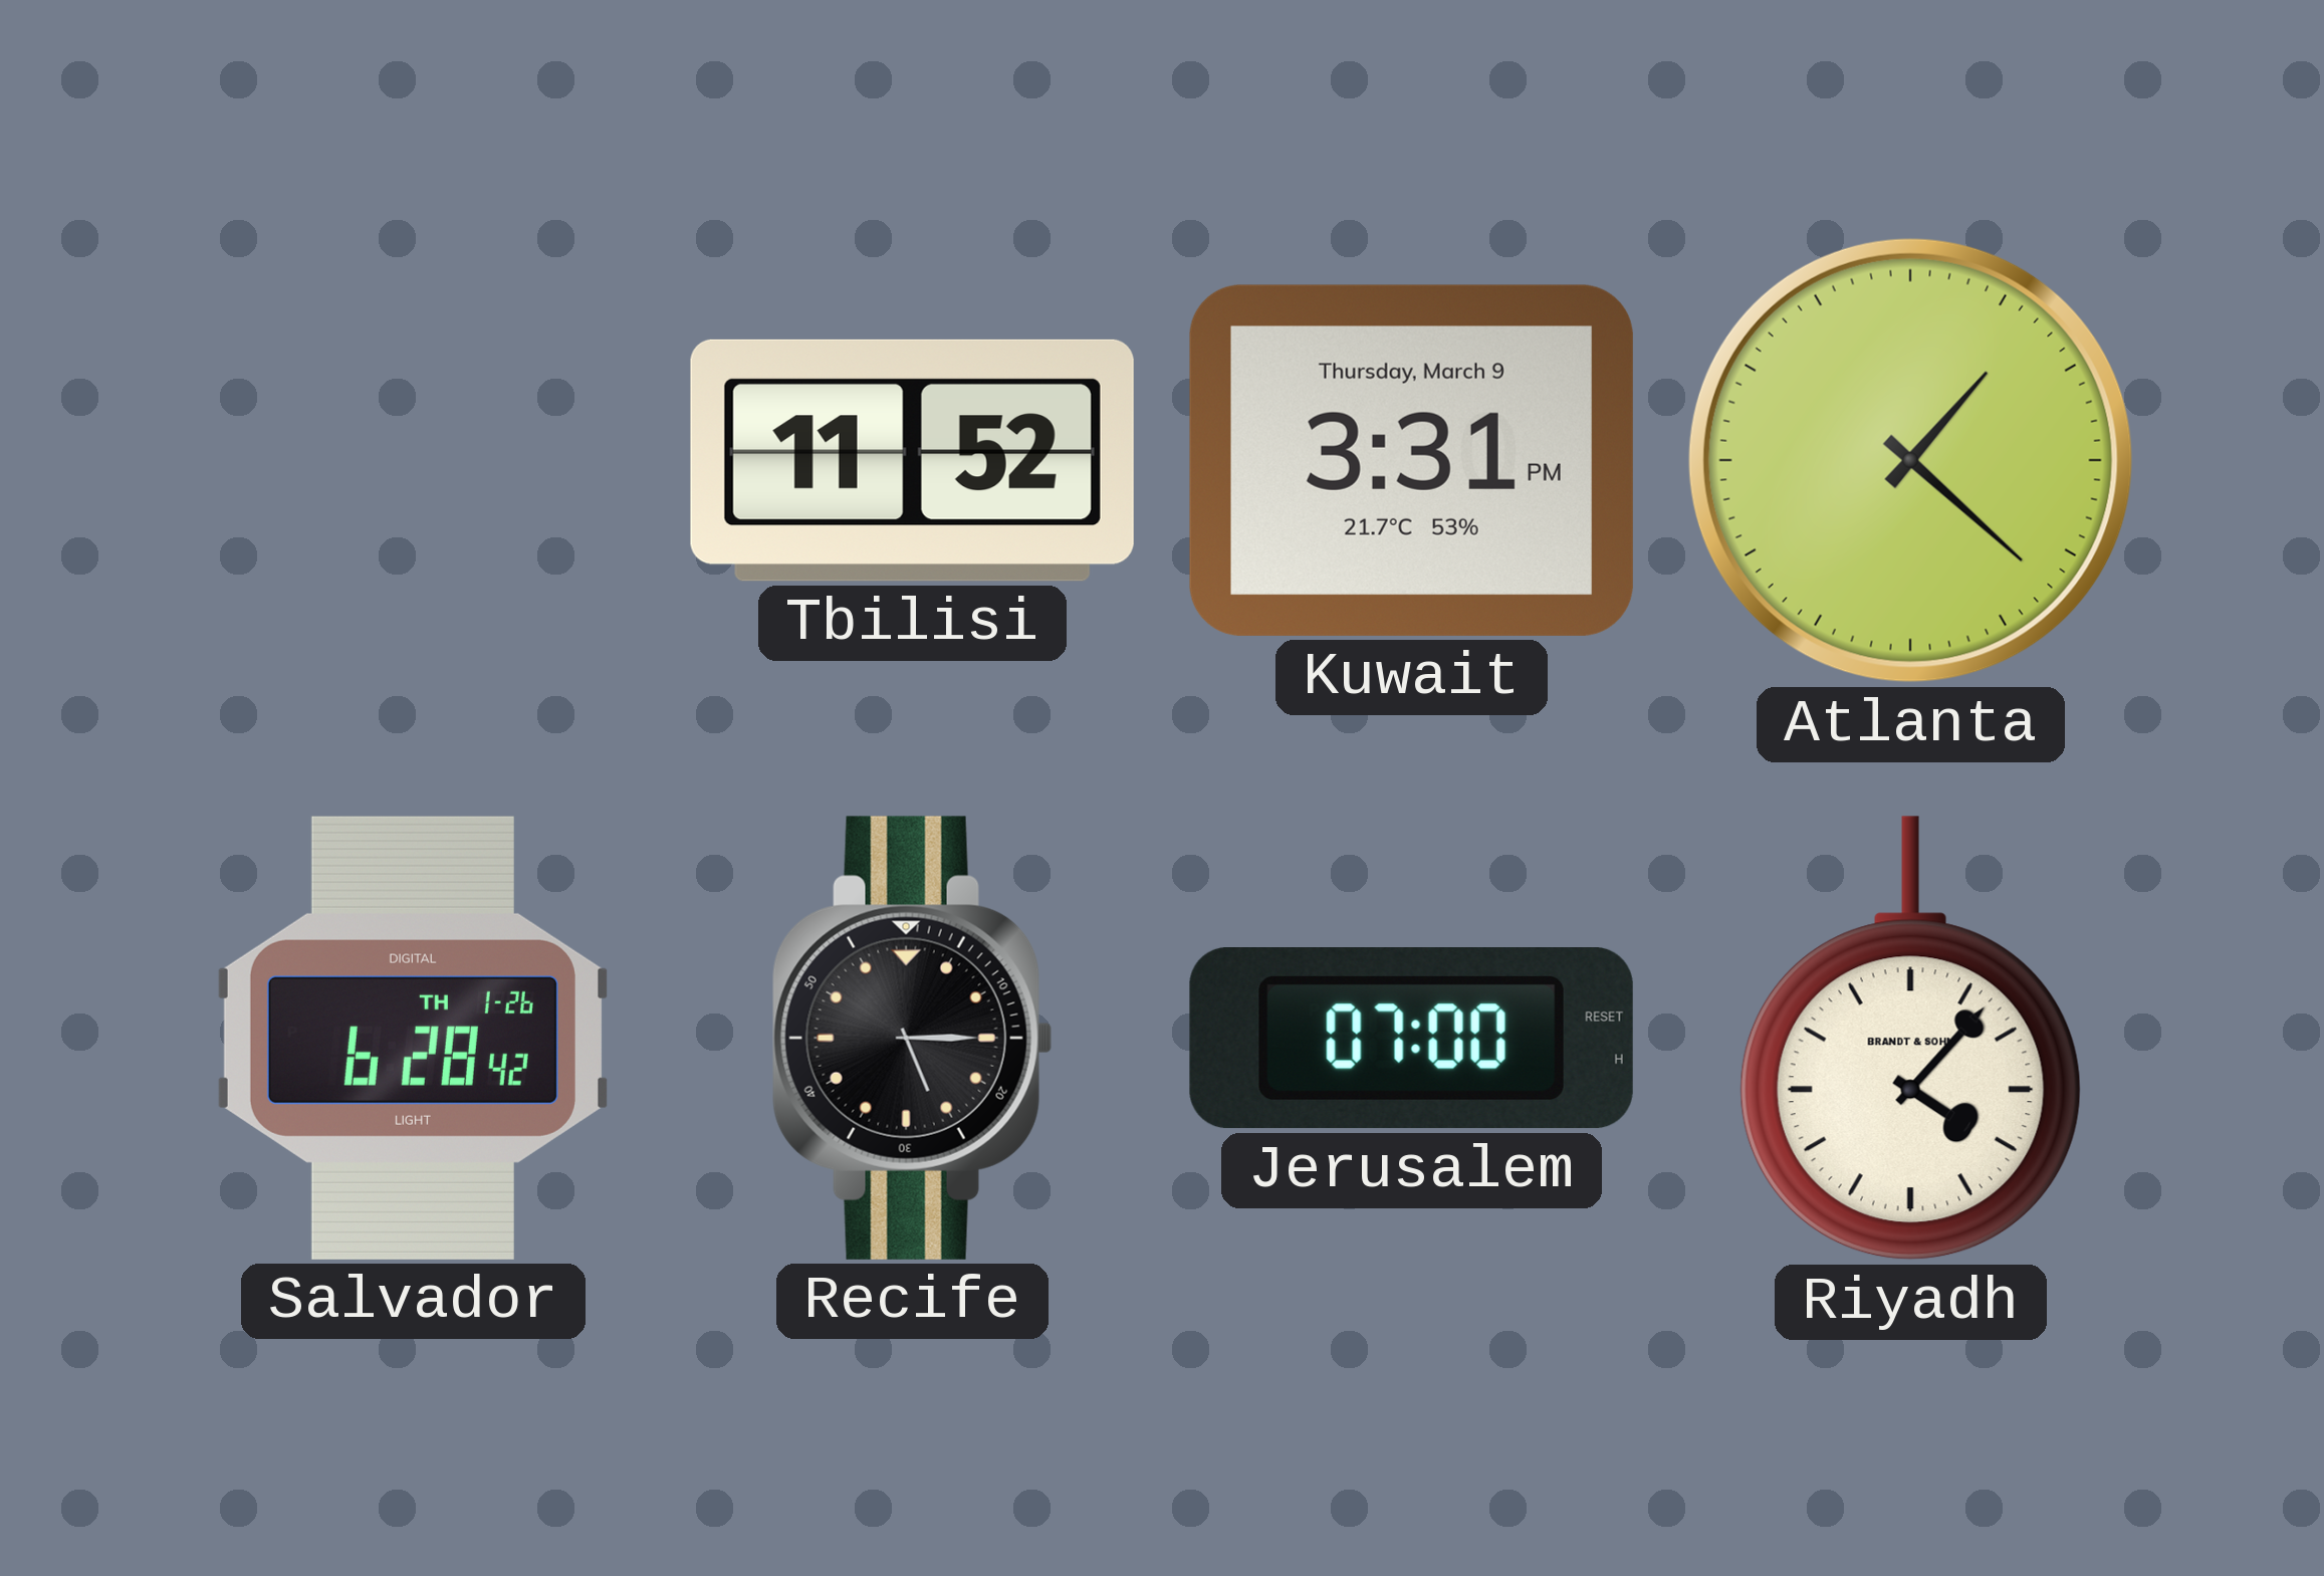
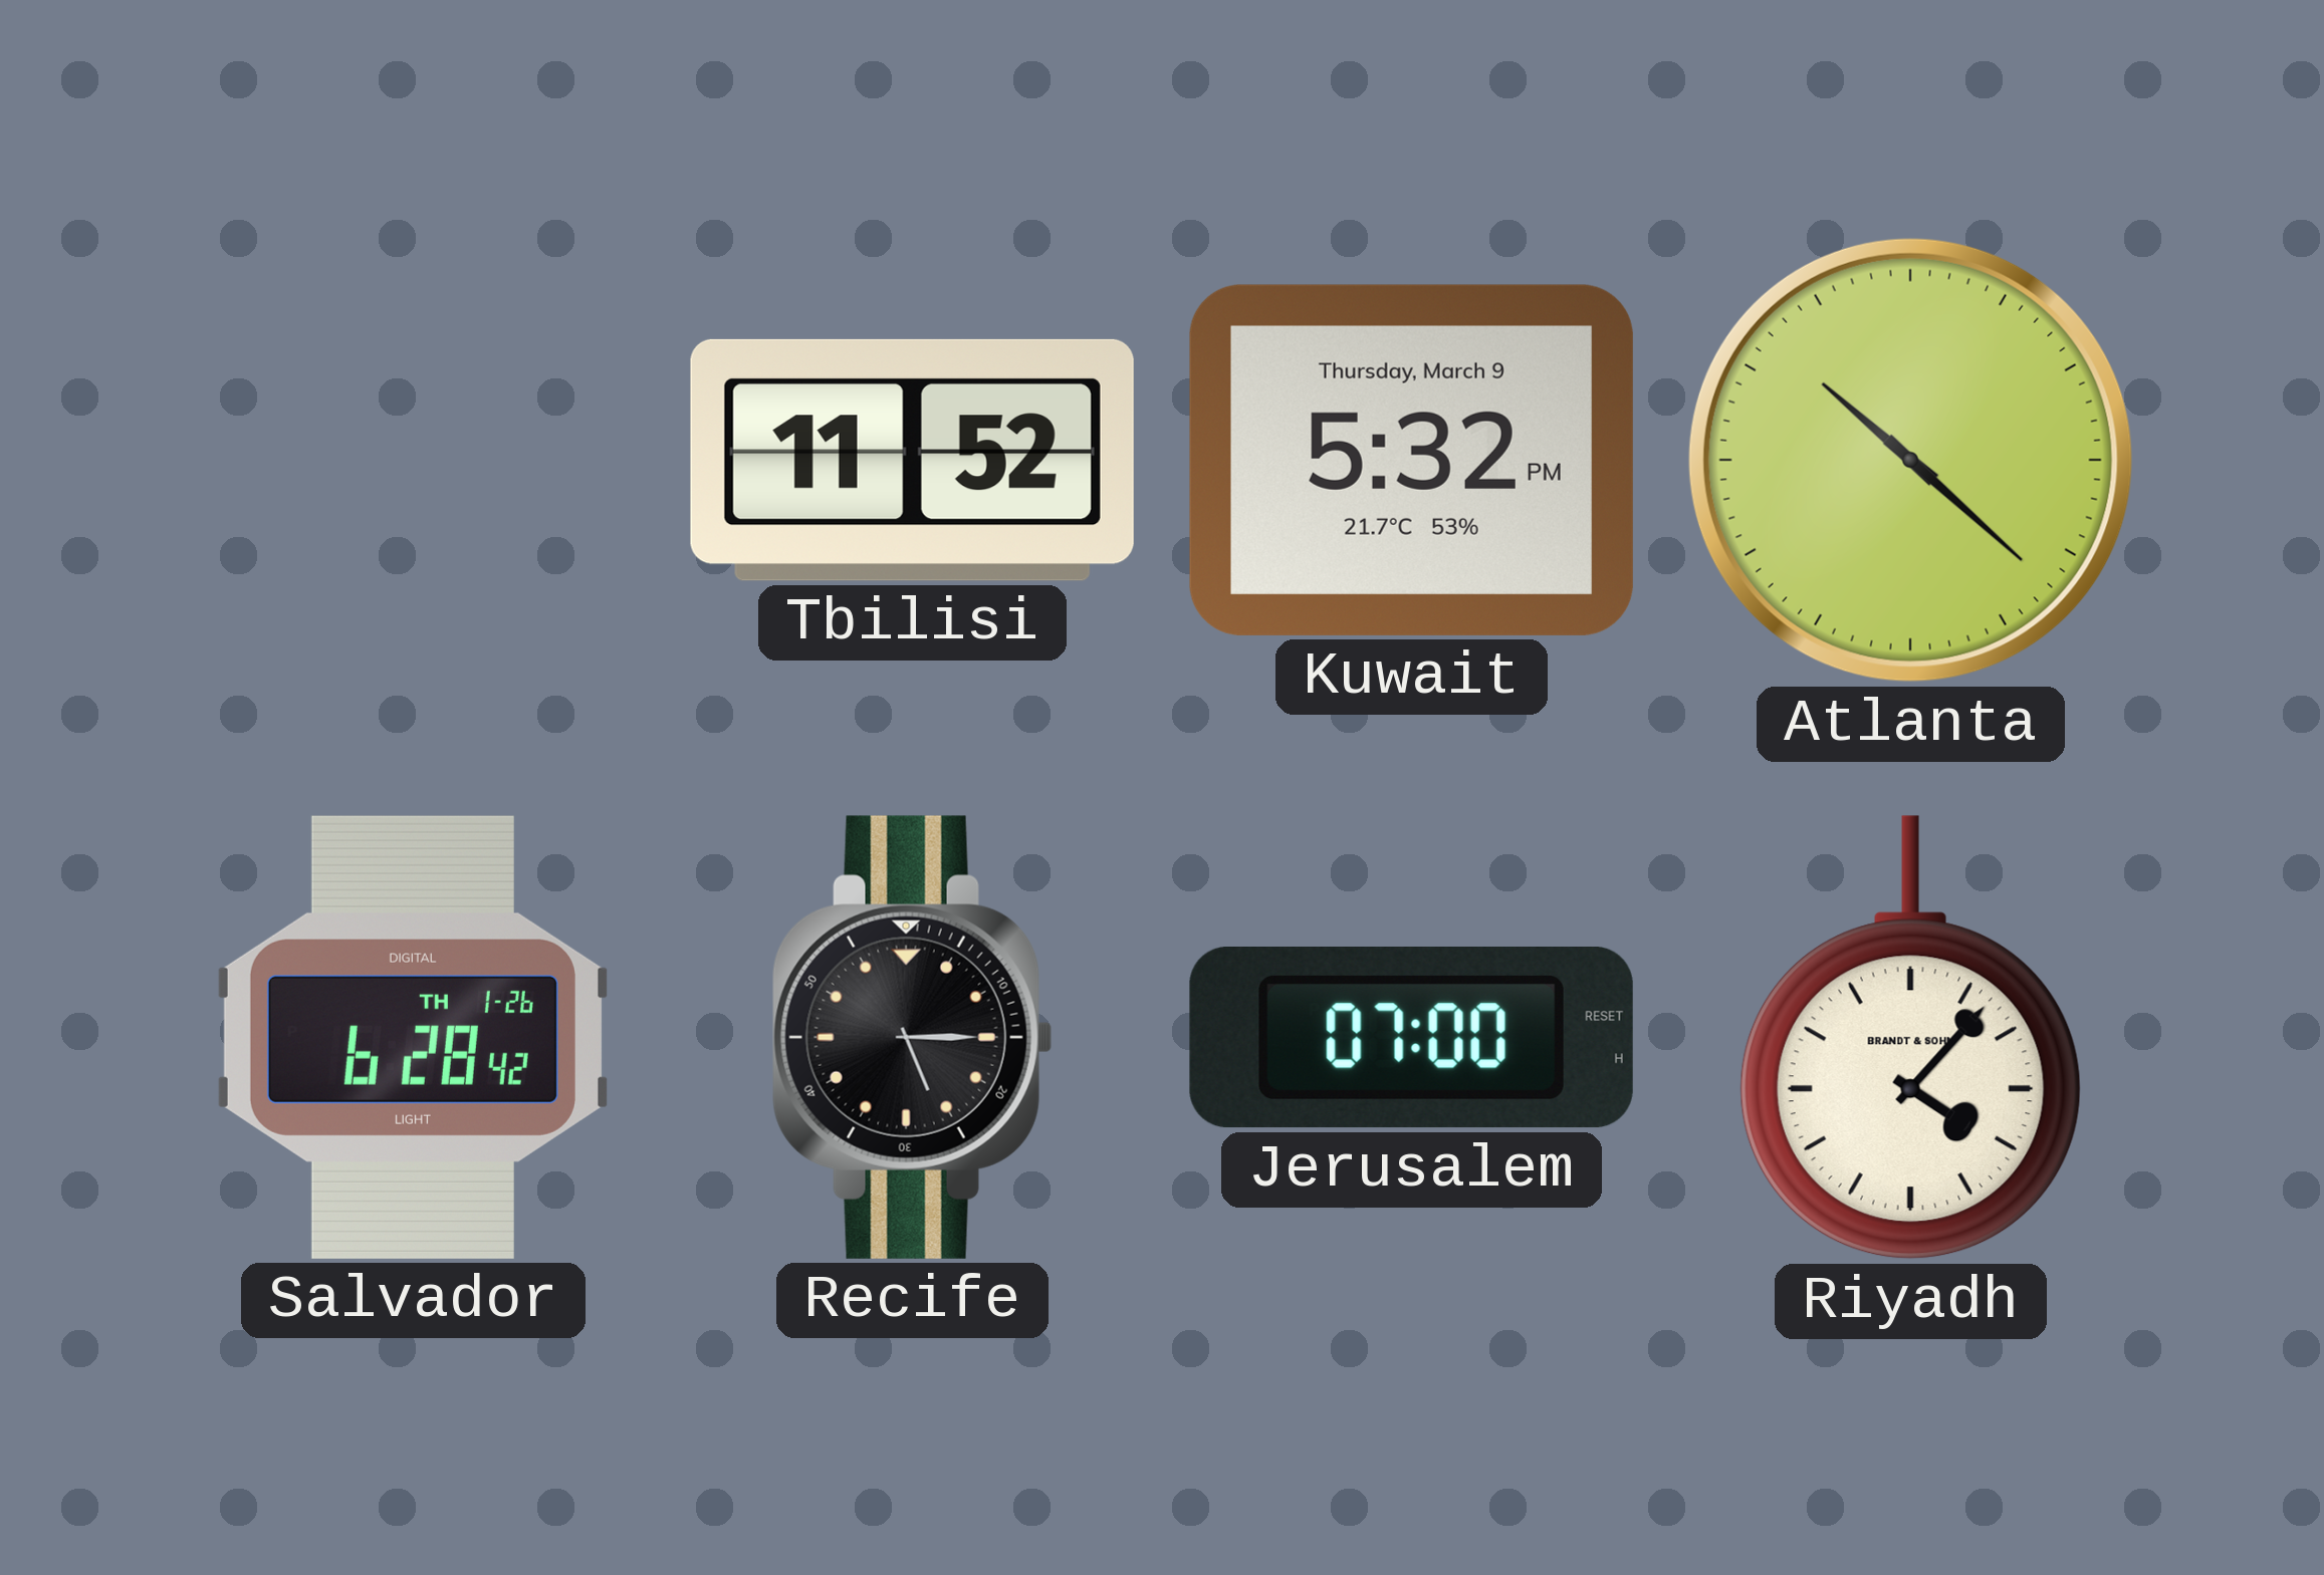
Kuwait: 3:31 -> 5:32
Atlanta: 1:22 -> 10:22
